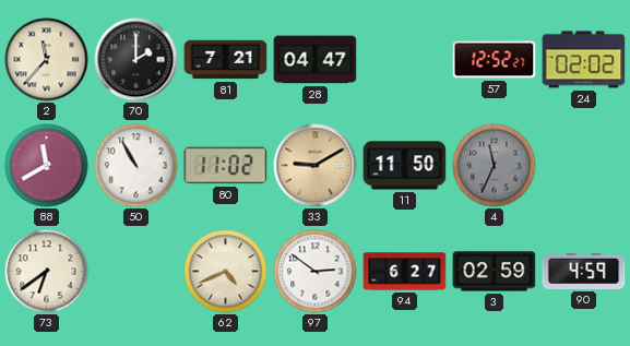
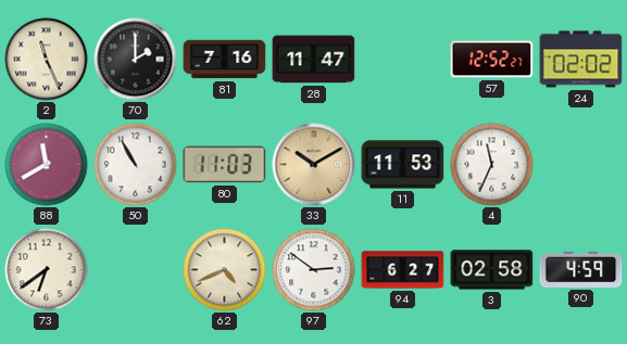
2: 11:37 -> 11:26
81: 7:21 -> 7:16
28: 04:47 -> 11:47
80: 11:02 -> 11:03
33: 9:10 -> 10:10
11: 11:50 -> 11:53
4 dial: grey -> white
3: 02:59 -> 02:58
